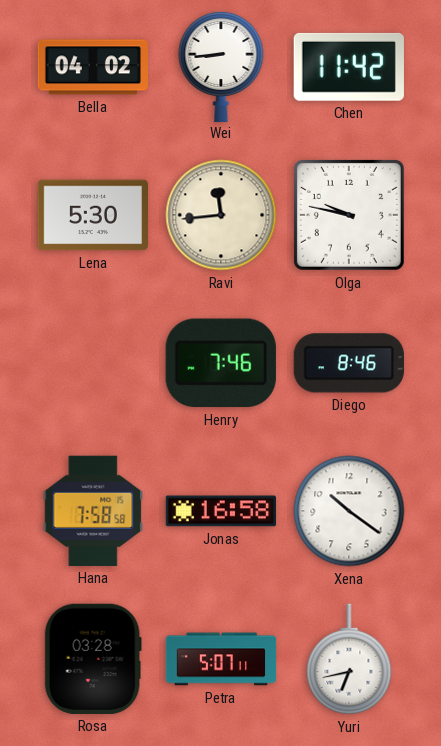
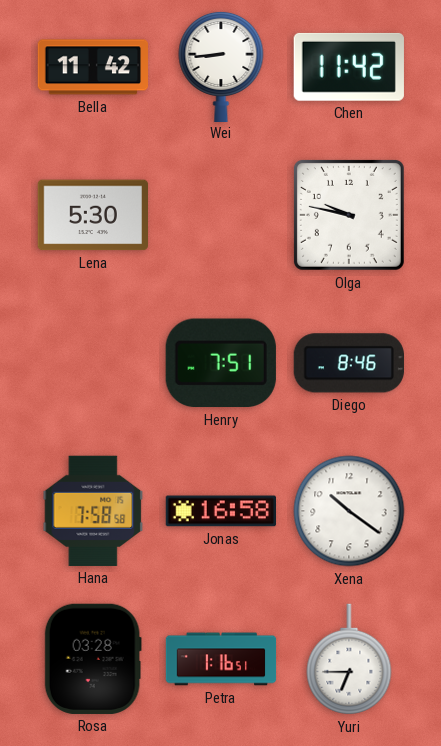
Bella: 04:02 -> 11:42
Ravi: 11:44 -> none
Henry: 7:46 -> 7:51
Petra: 5:07 -> 1:16
Yuri: 6:43 -> 6:45
